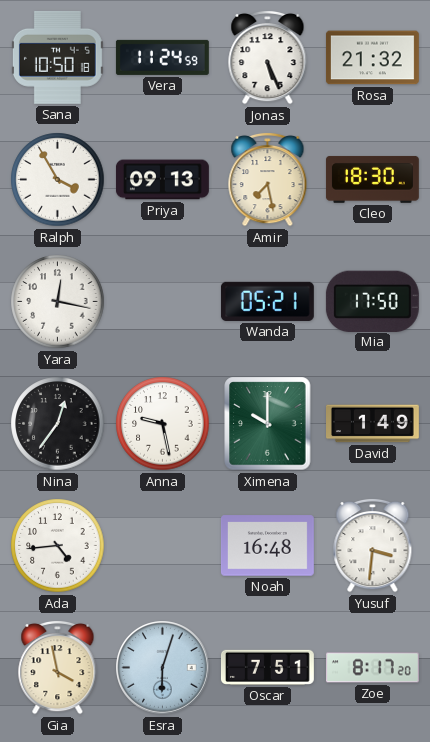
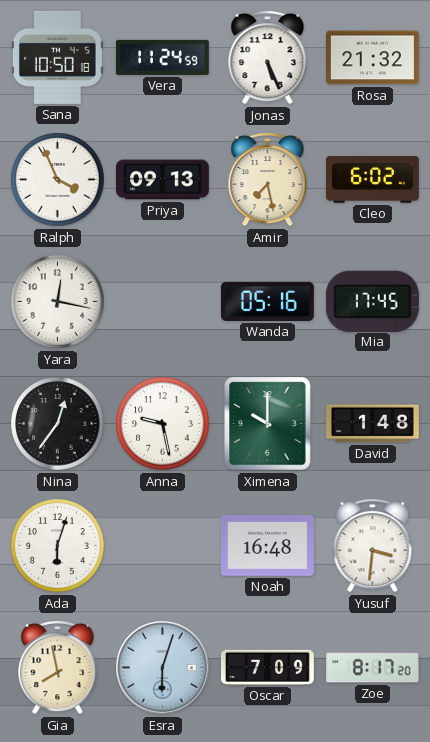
Ralph: 3:55 -> 3:56
Cleo: 18:30 -> 6:02
Wanda: 05:21 -> 05:16
Mia: 17:50 -> 17:45
David: 1:49 -> 1:48
Ada: 4:44 -> 6:03
Gia: 3:58 -> 7:58
Oscar: 7:51 -> 7:09
